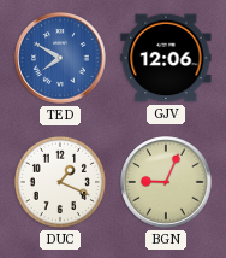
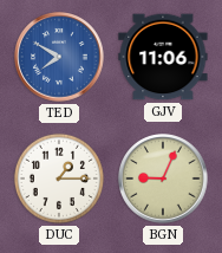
GJV: 12:06 -> 11:06
DUC: 1:19 -> 1:15
